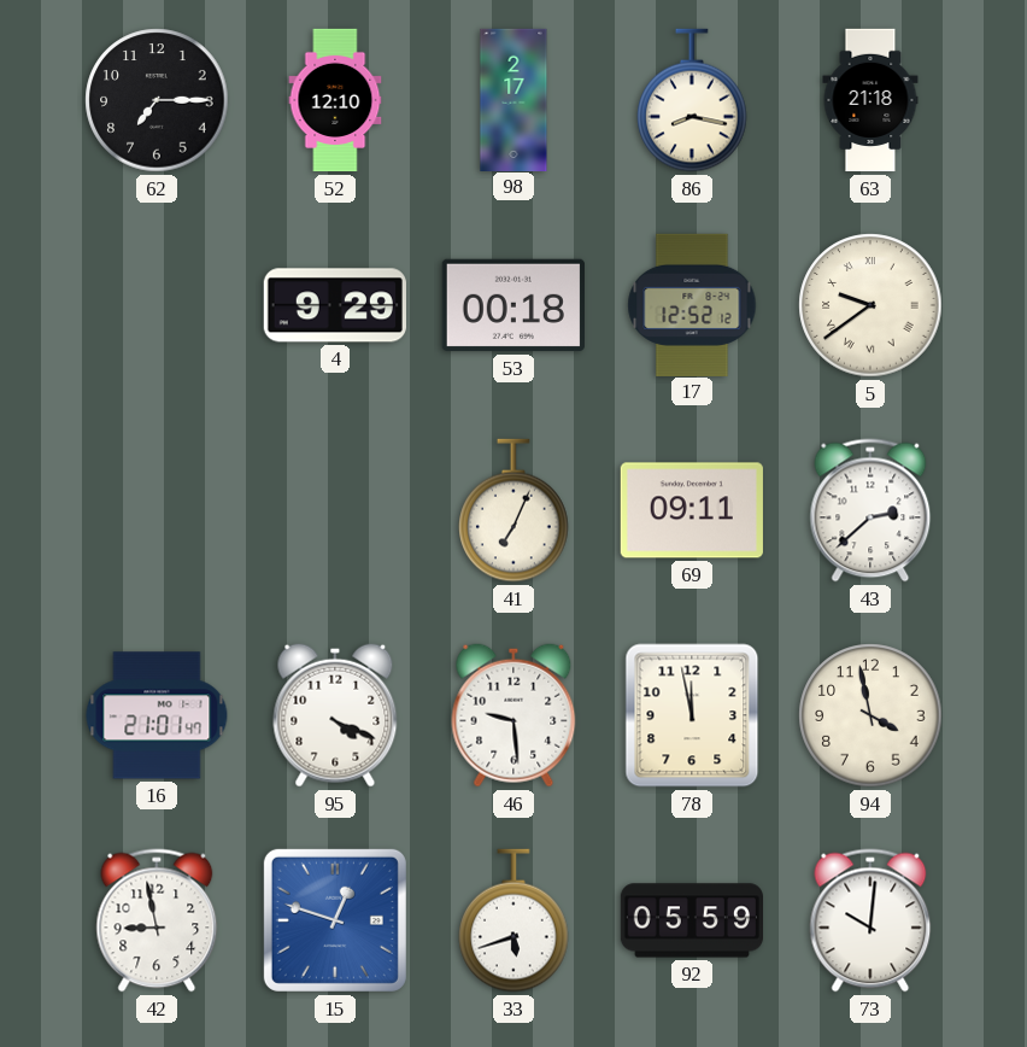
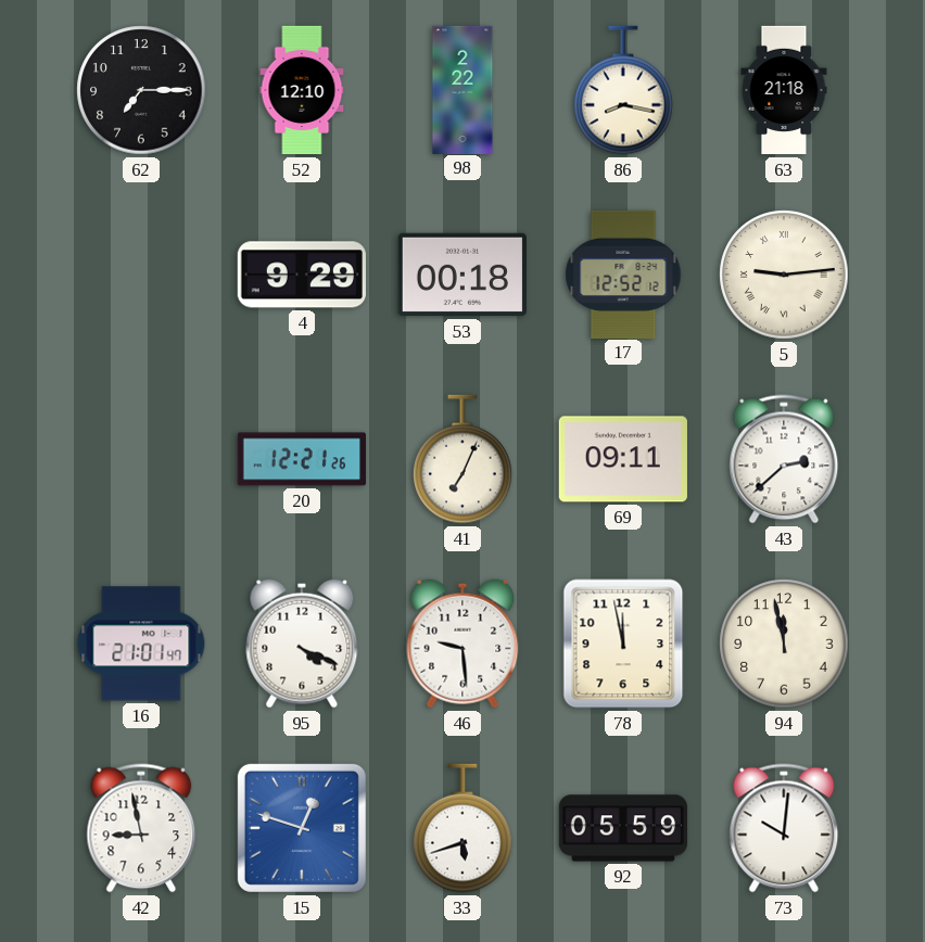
98: 2:17 -> 2:22
5: 9:39 -> 9:14
20: none -> 12:21
94: 3:58 -> 11:58
